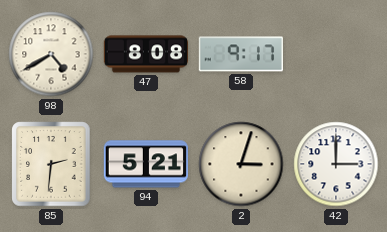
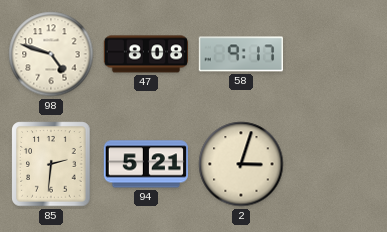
98: 4:40 -> 4:48
42: 3:00 -> none
